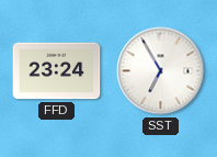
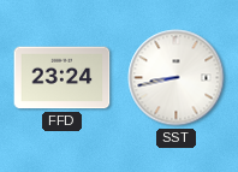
SST: 6:55 -> 8:43
